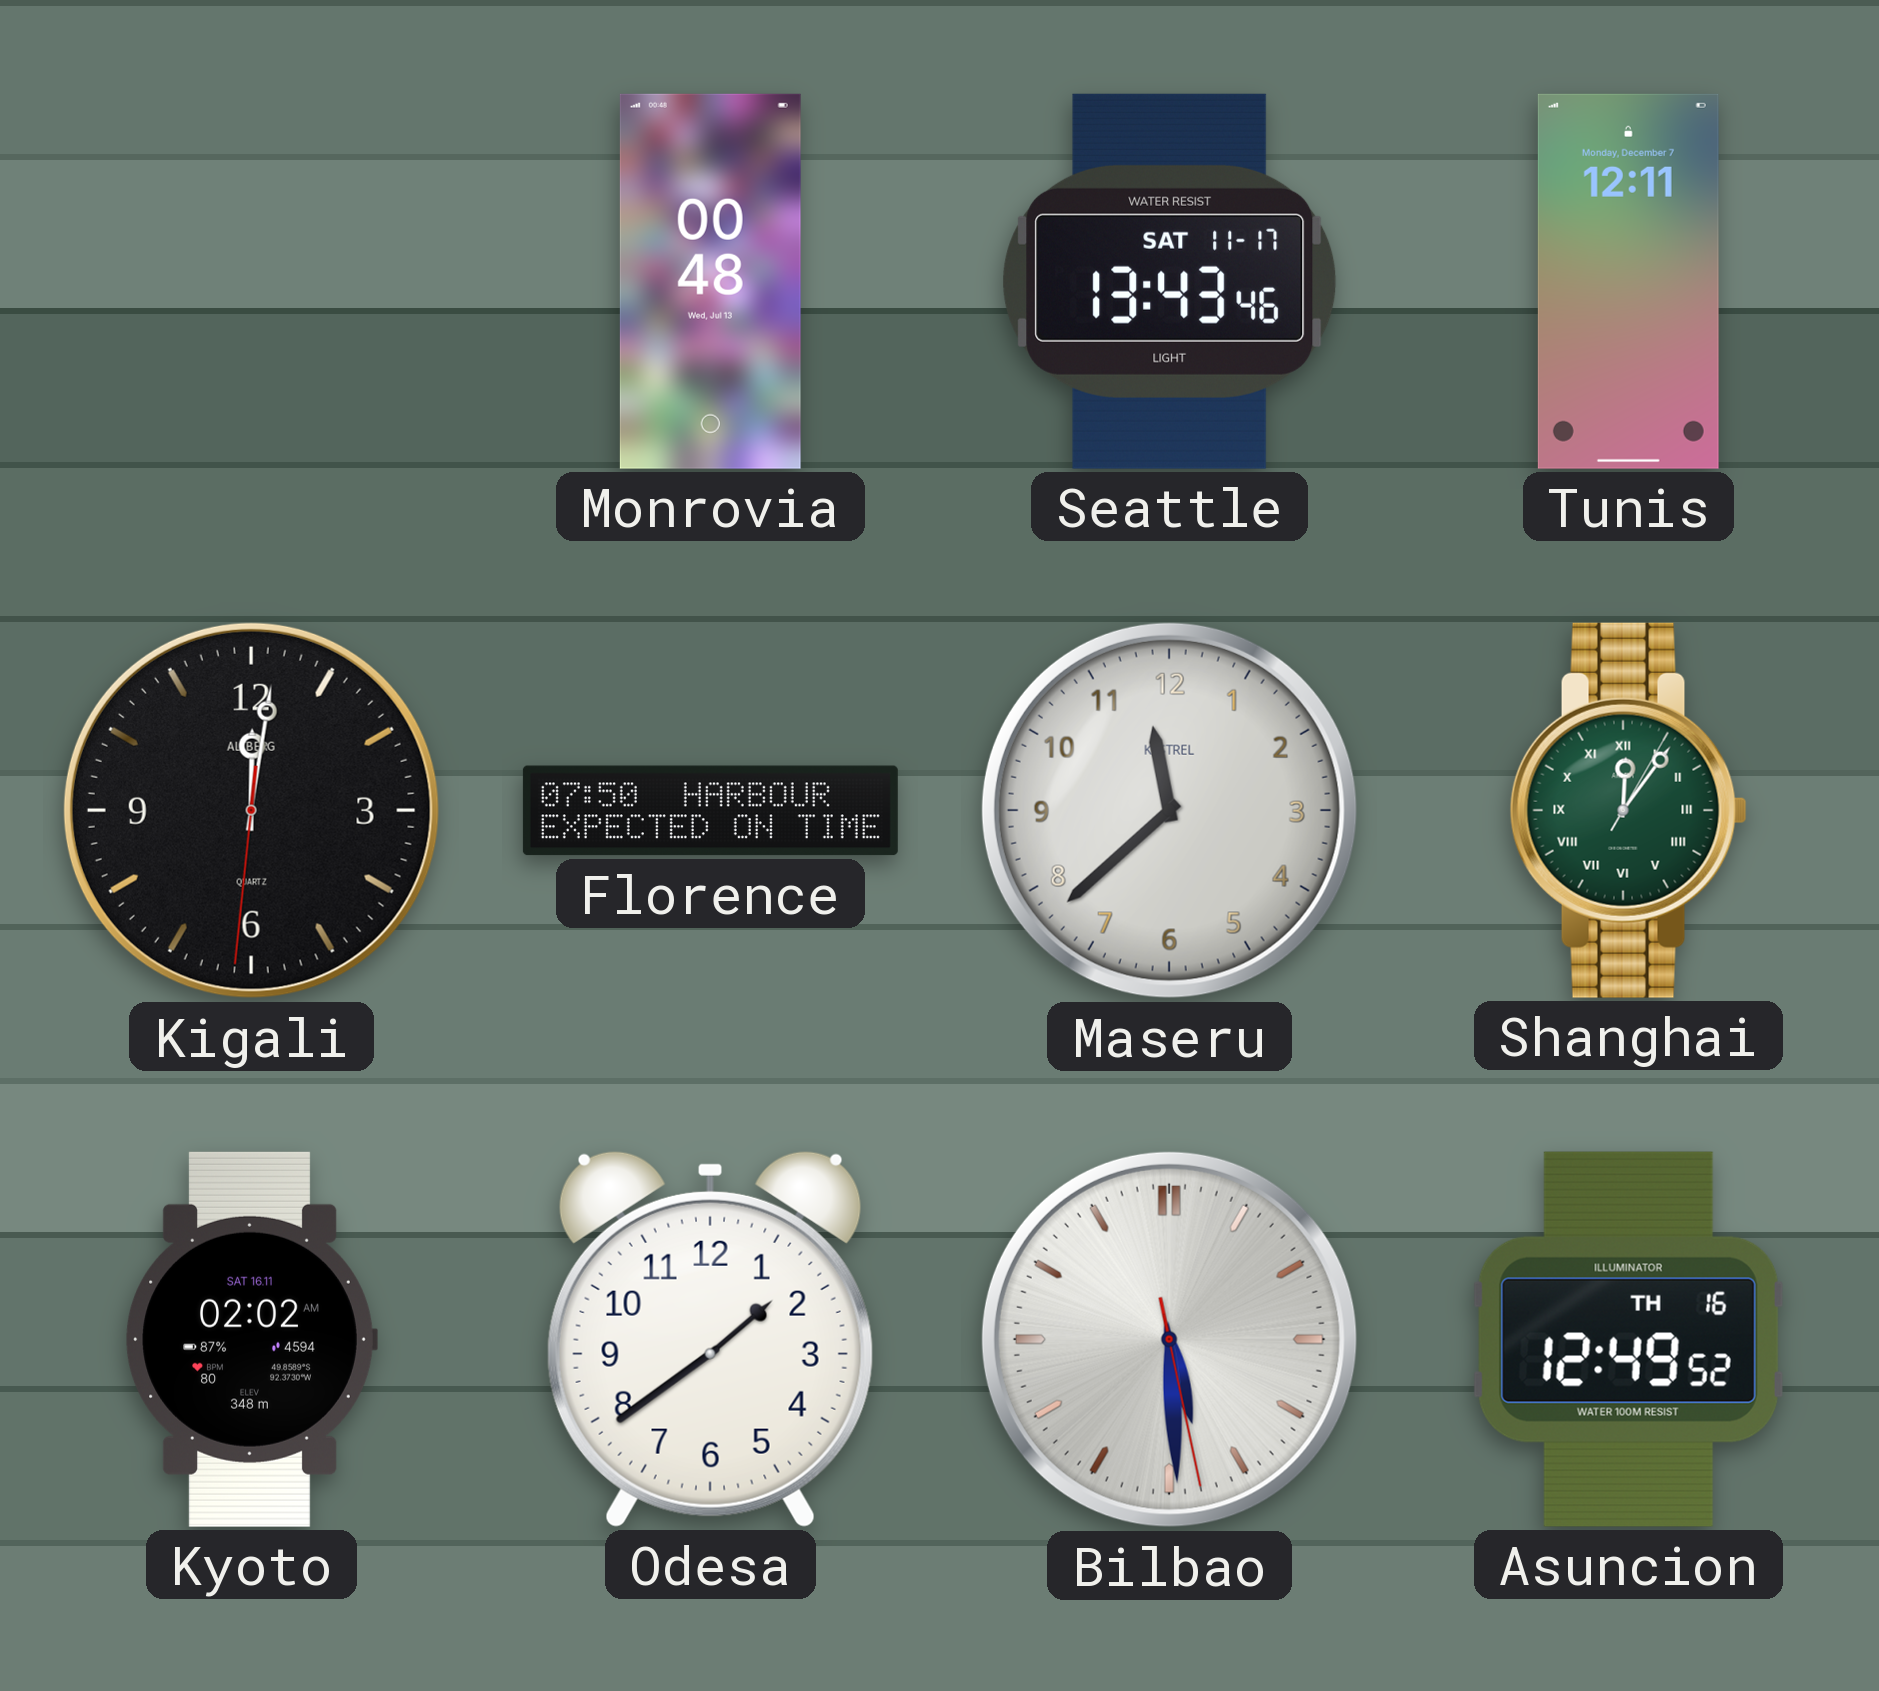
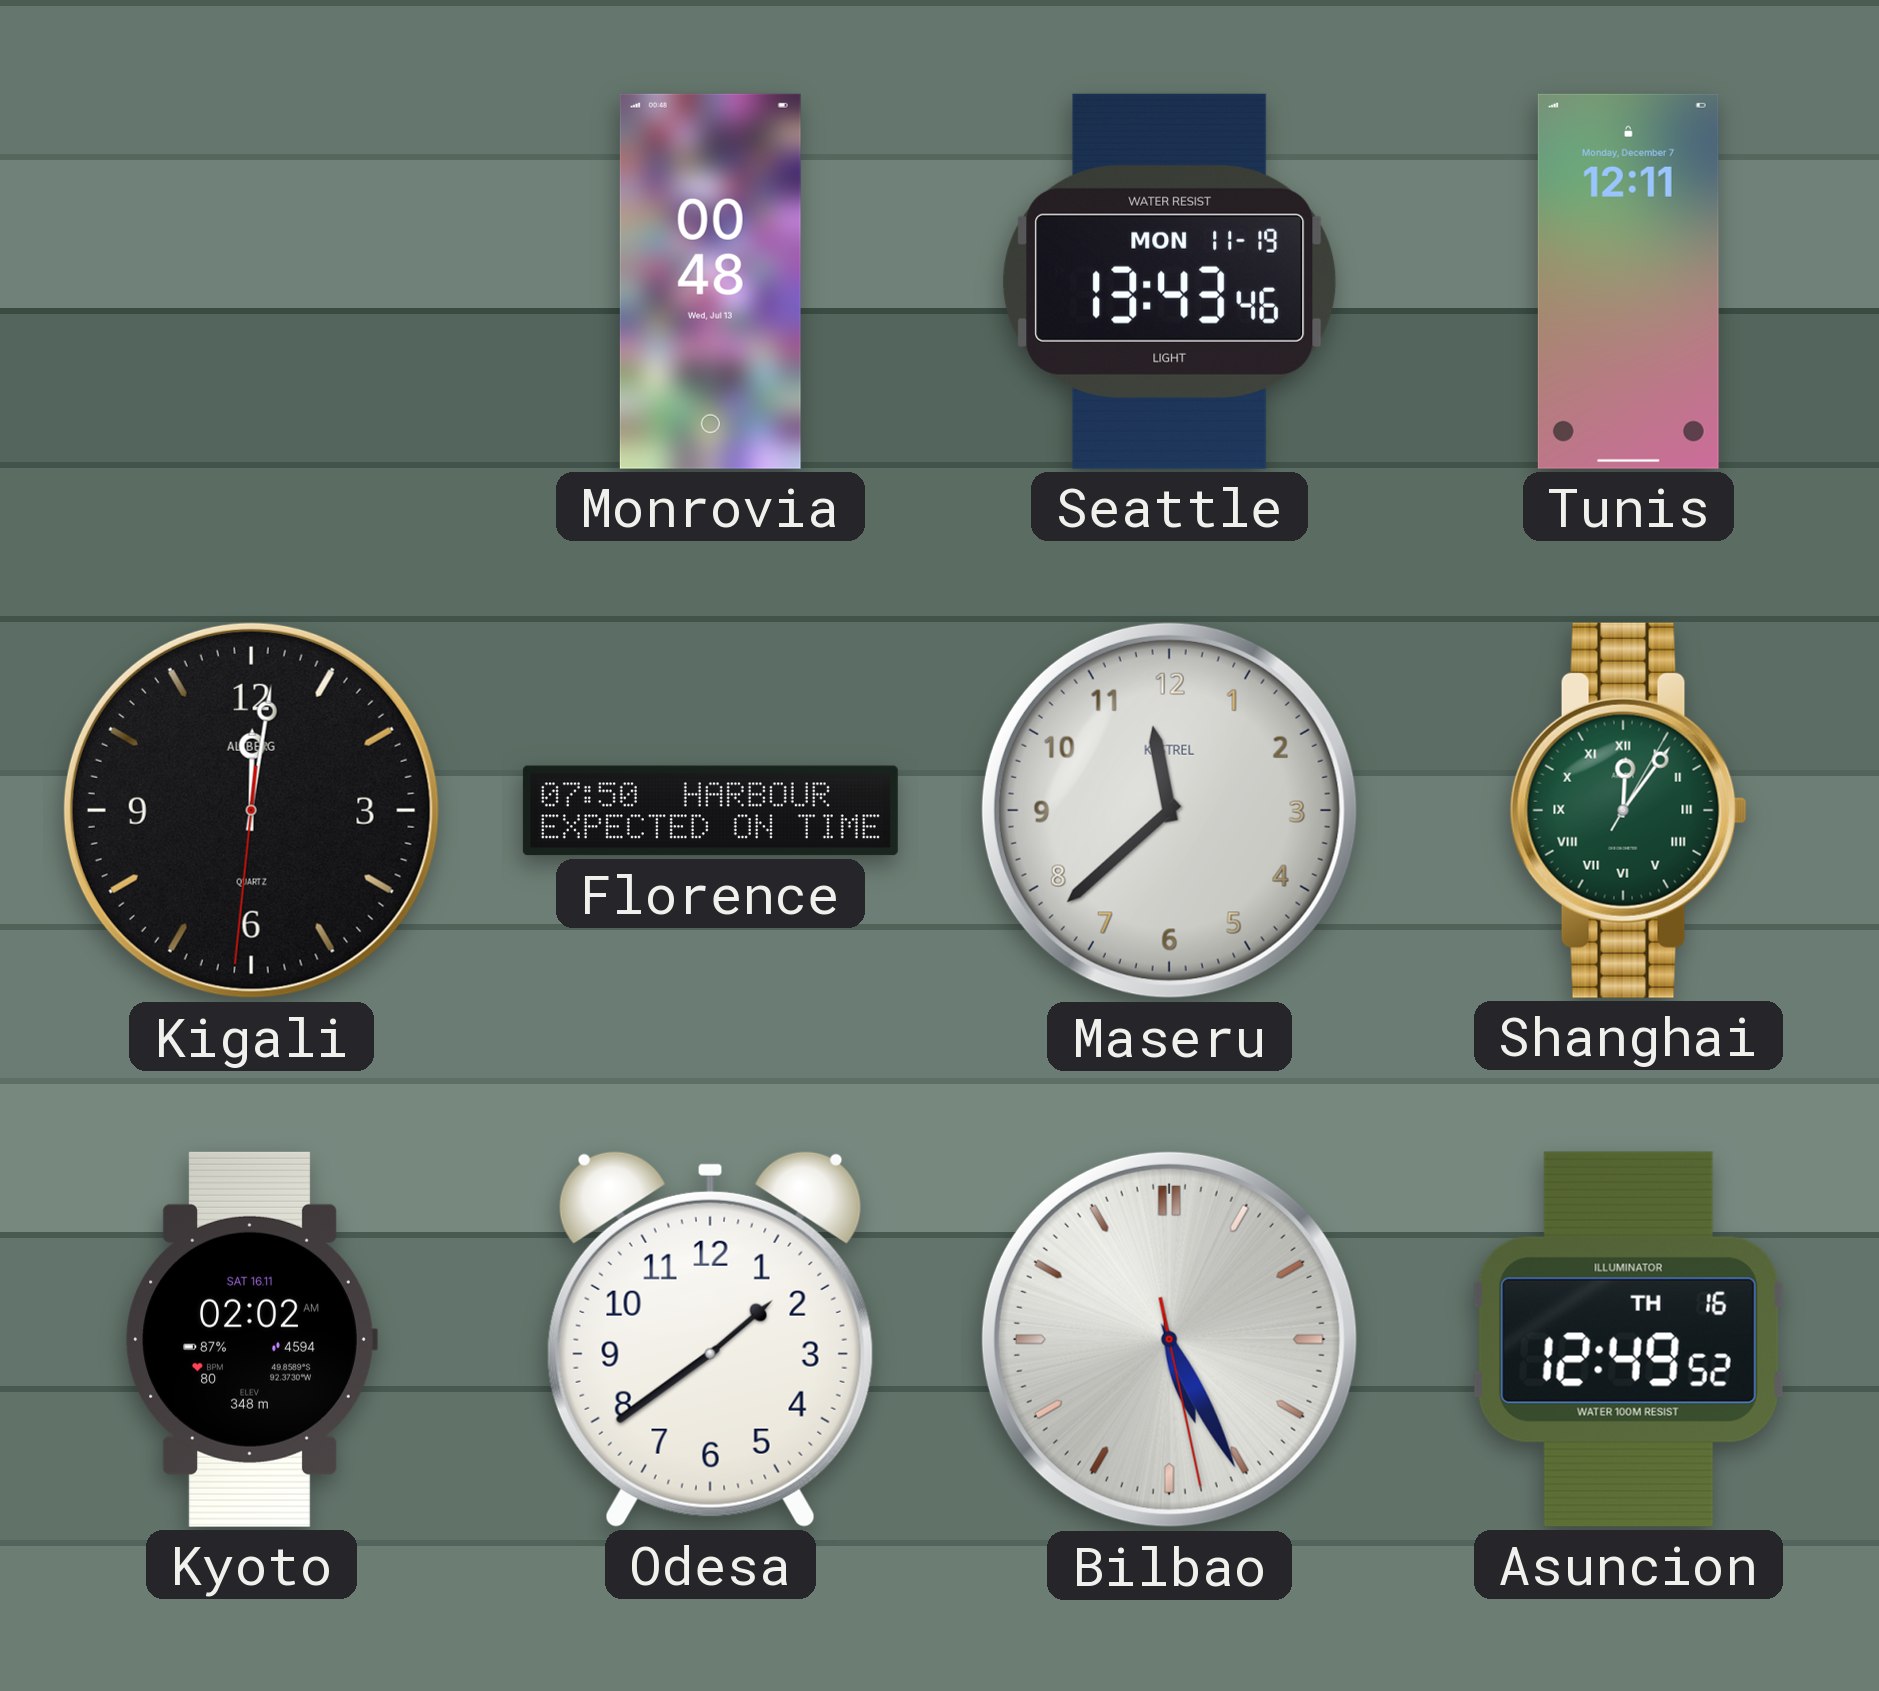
Seattle date: SAT 11-17 -> MON 11-19
Bilbao: 5:29 -> 5:25
